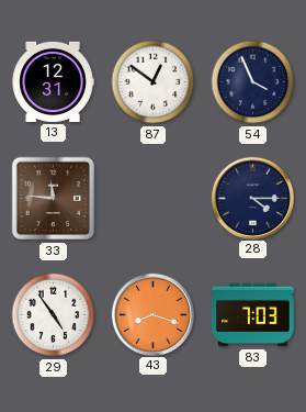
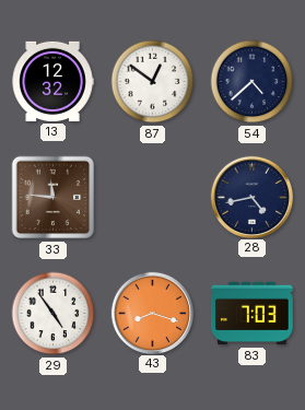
13: 12:31 -> 12:32
54: 3:56 -> 4:38
28: 4:15 -> 4:43
